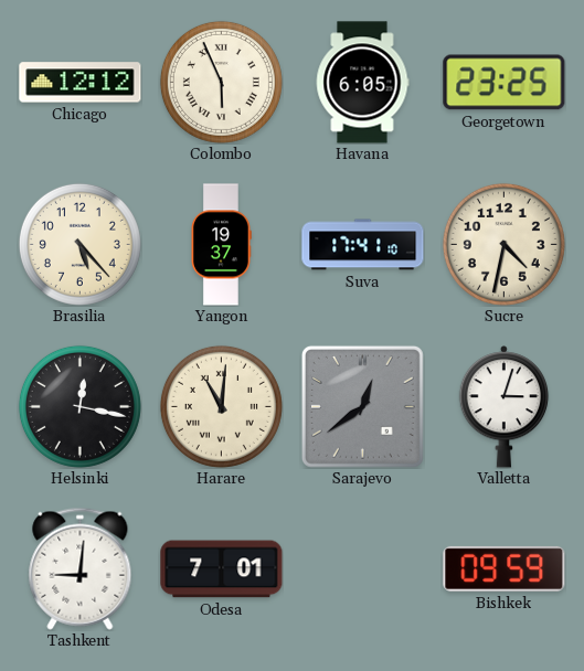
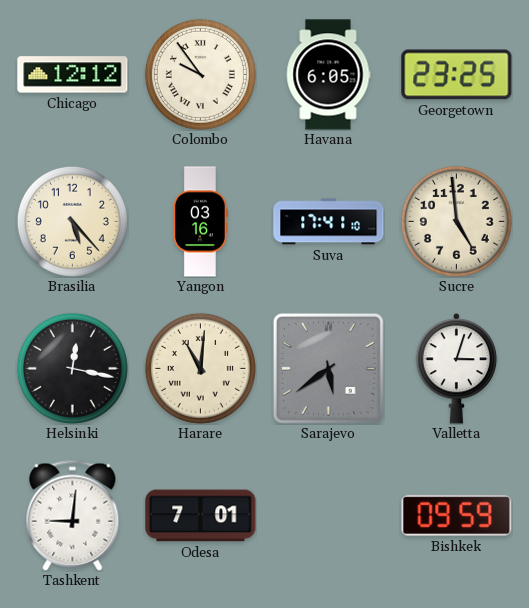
Colombo: 5:56 -> 9:54
Yangon: 19:37 -> 03:16
Sucre: 4:32 -> 4:59
Sarajevo: 12:39 -> 5:39
